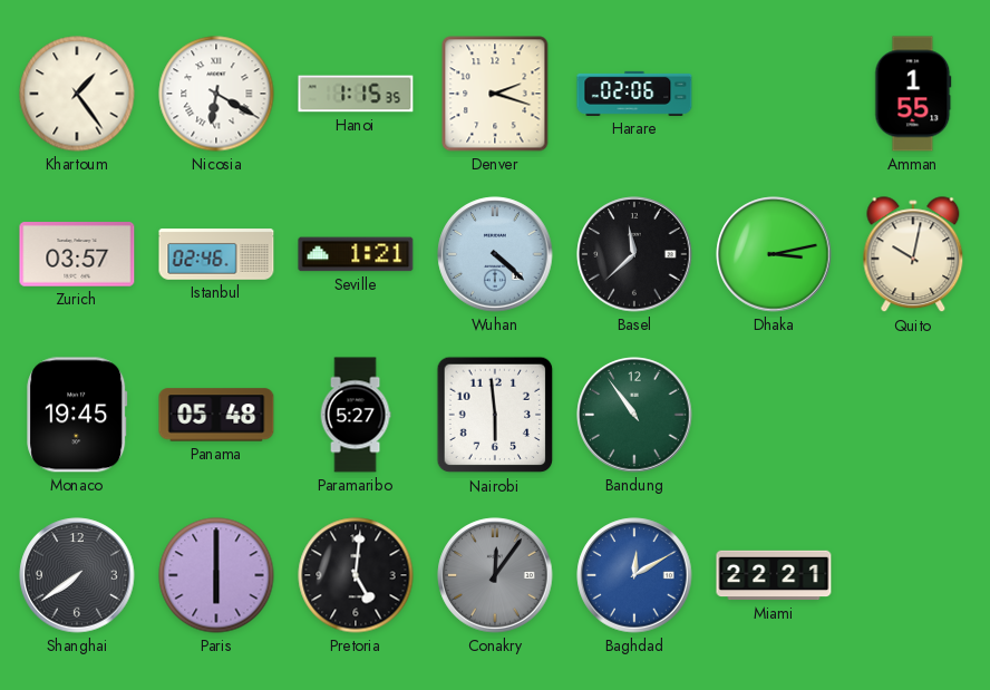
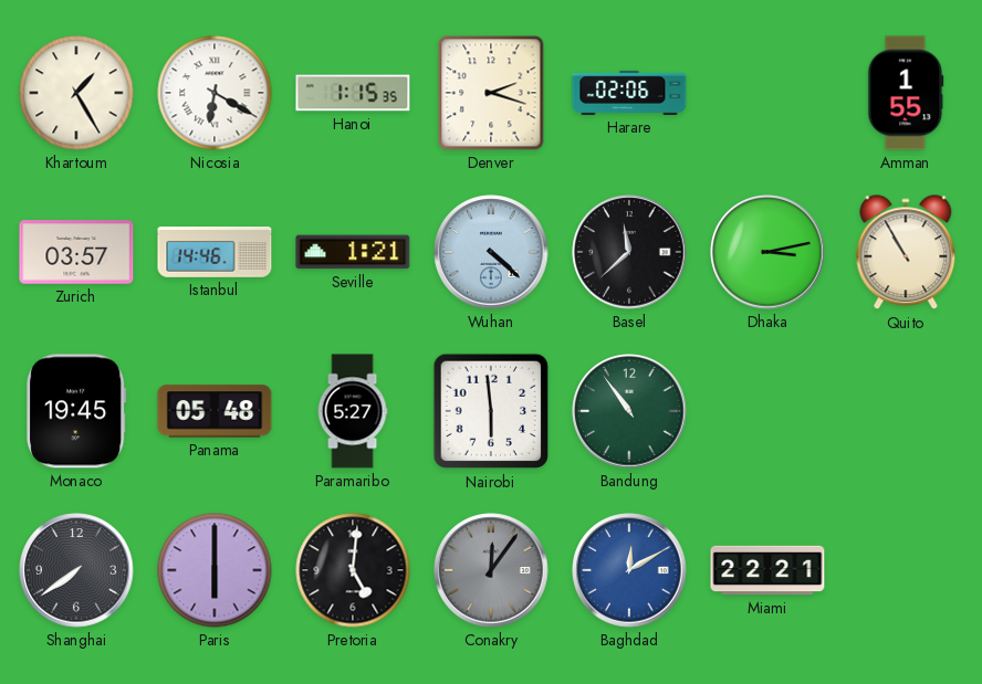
Khartoum: 1:24 -> 1:25
Istanbul: 02:46 -> 14:46
Quito: 10:02 -> 10:55
